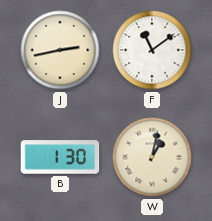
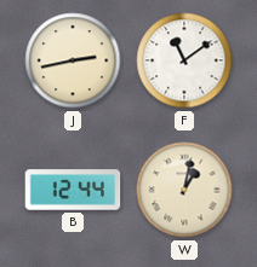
B: 1:30 -> 12:44
